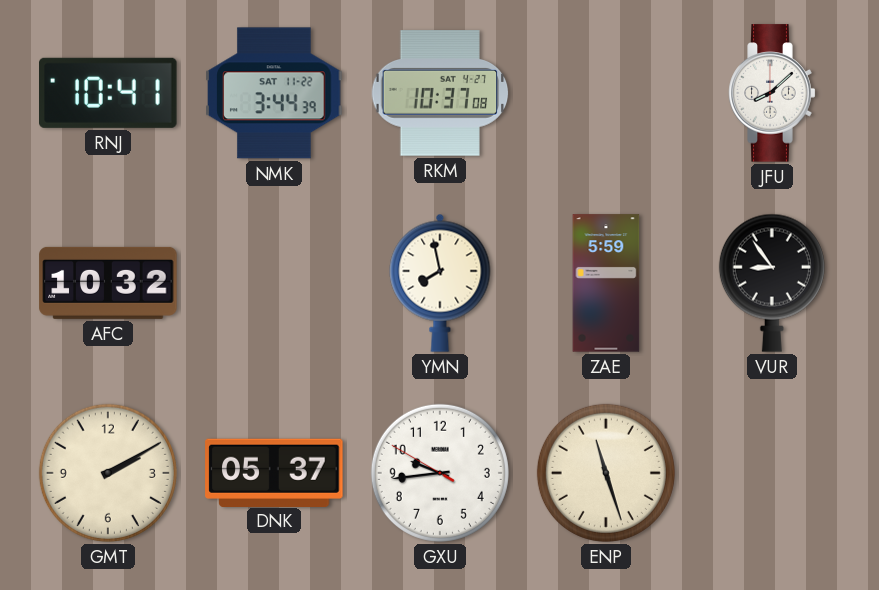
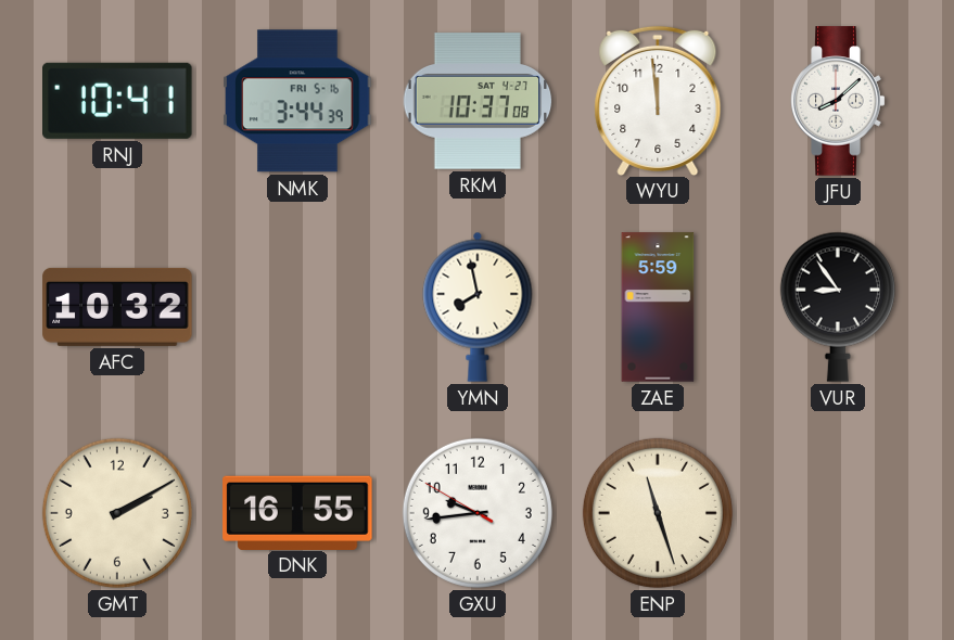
NMK date: SAT 11-22 -> FRI 5-16
WYU: none -> 11:59
DNK: 05:37 -> 16:55
